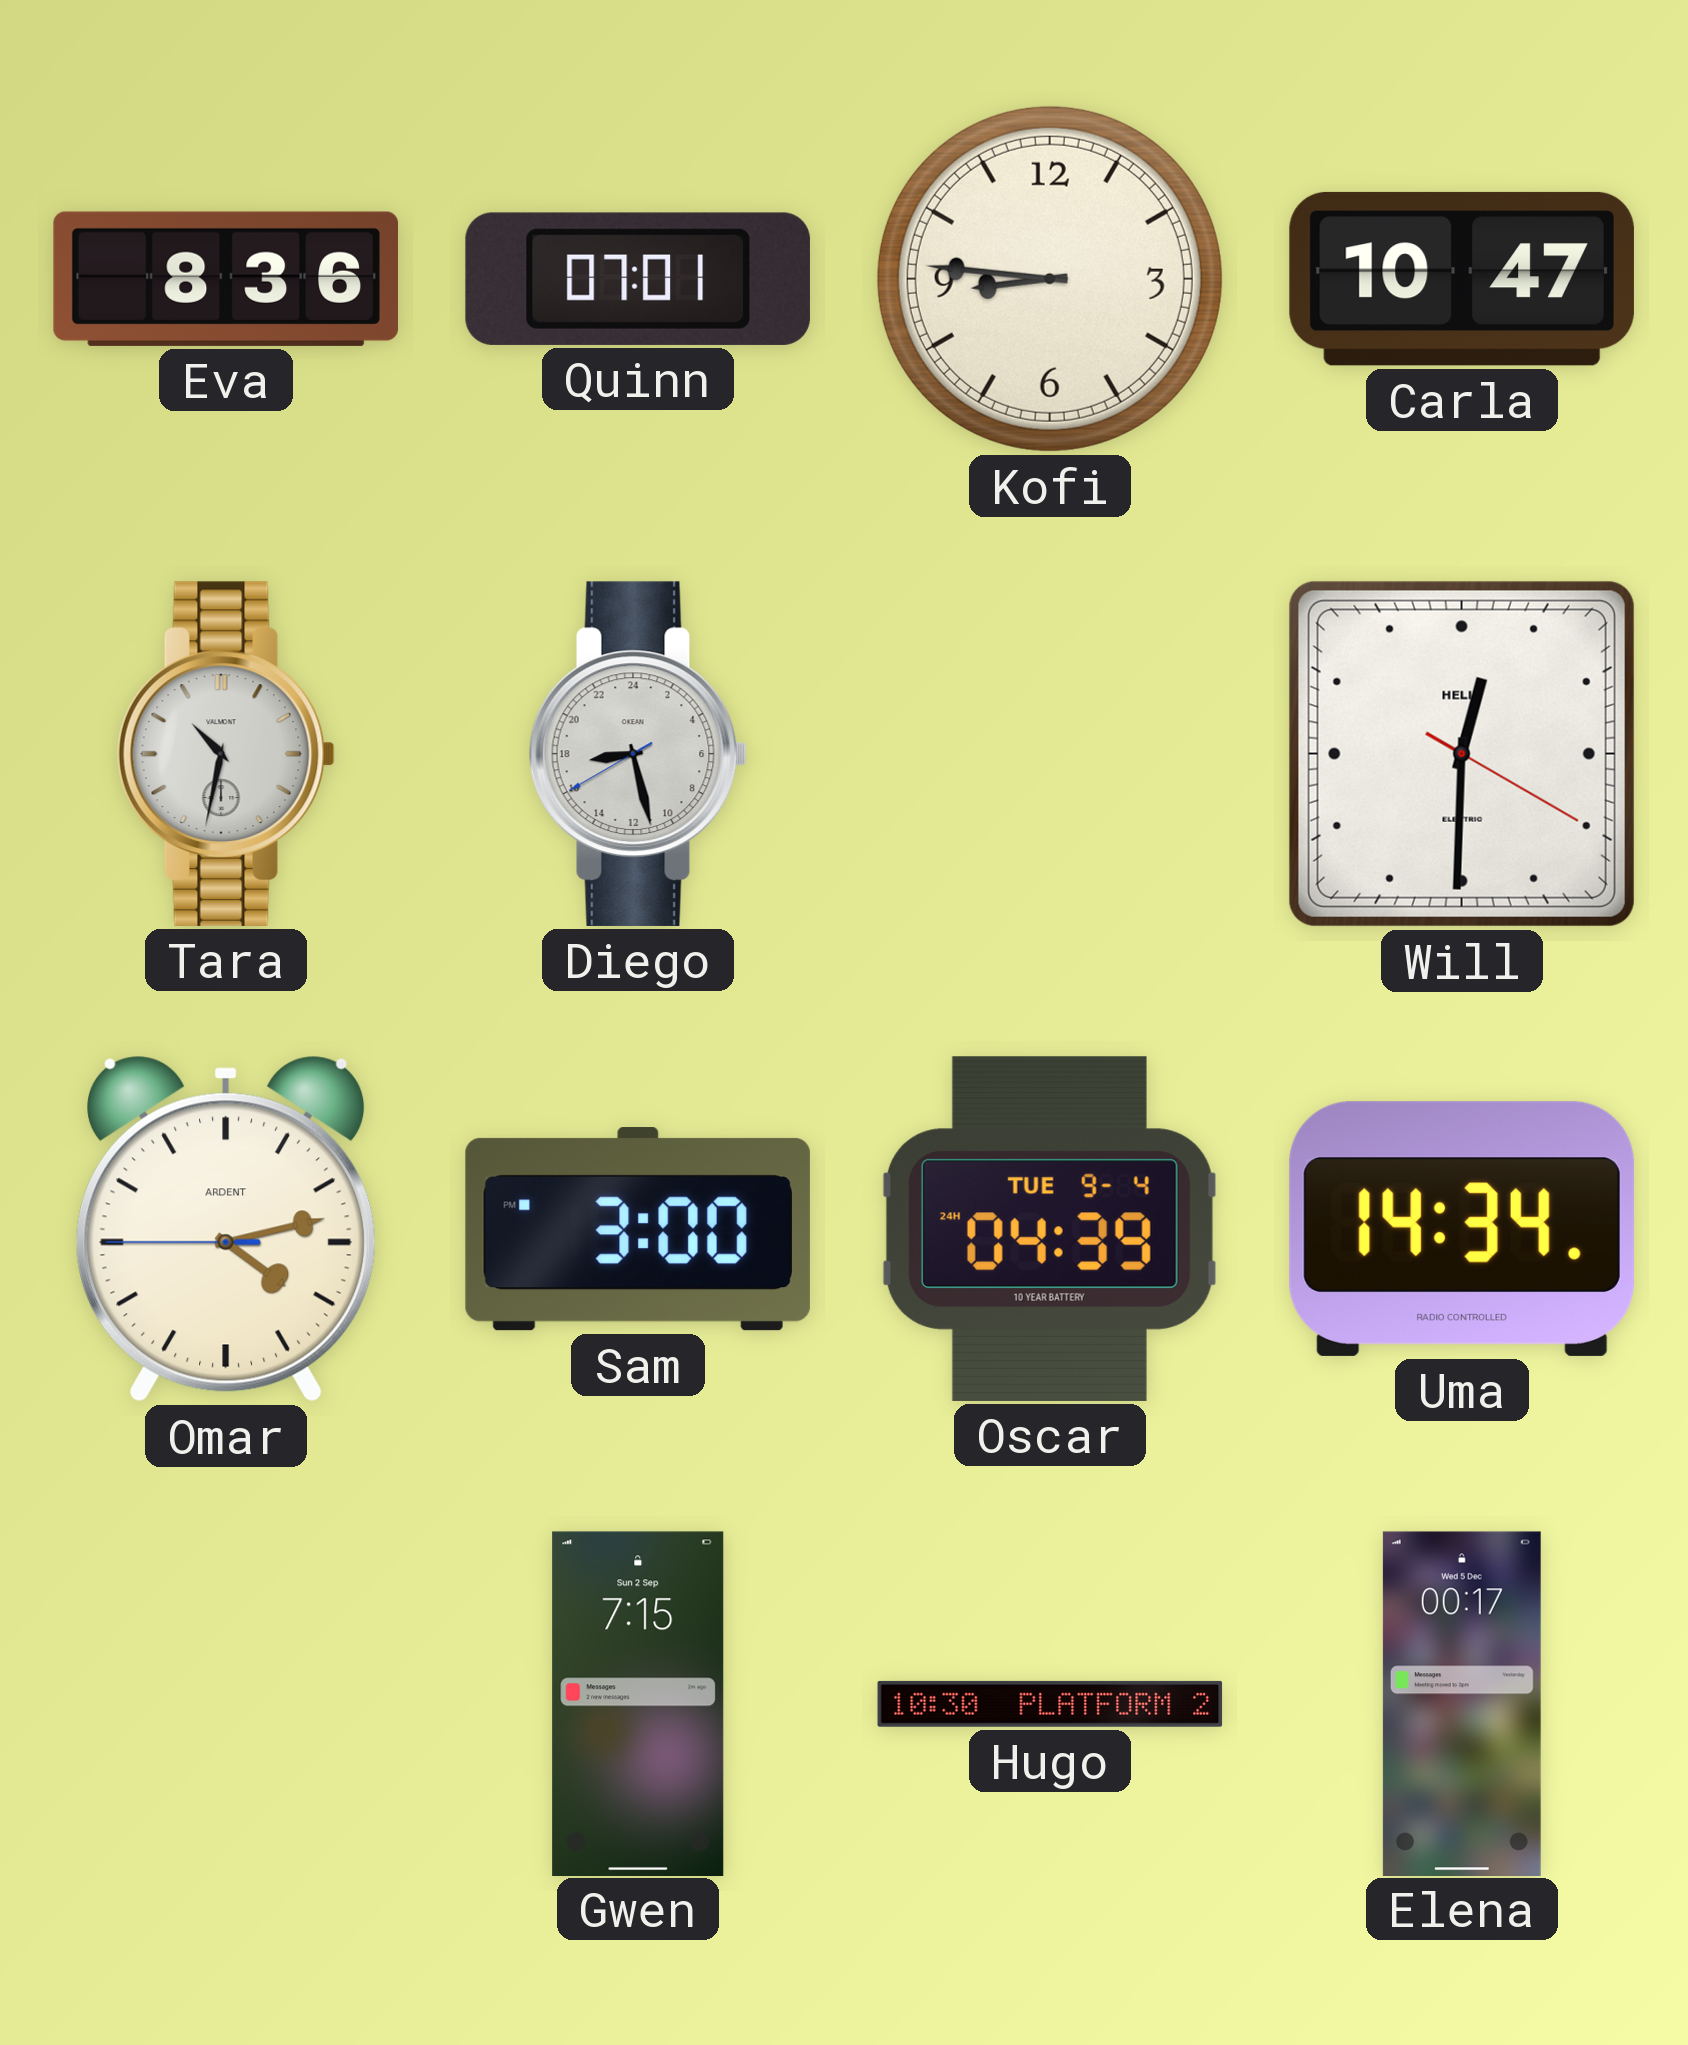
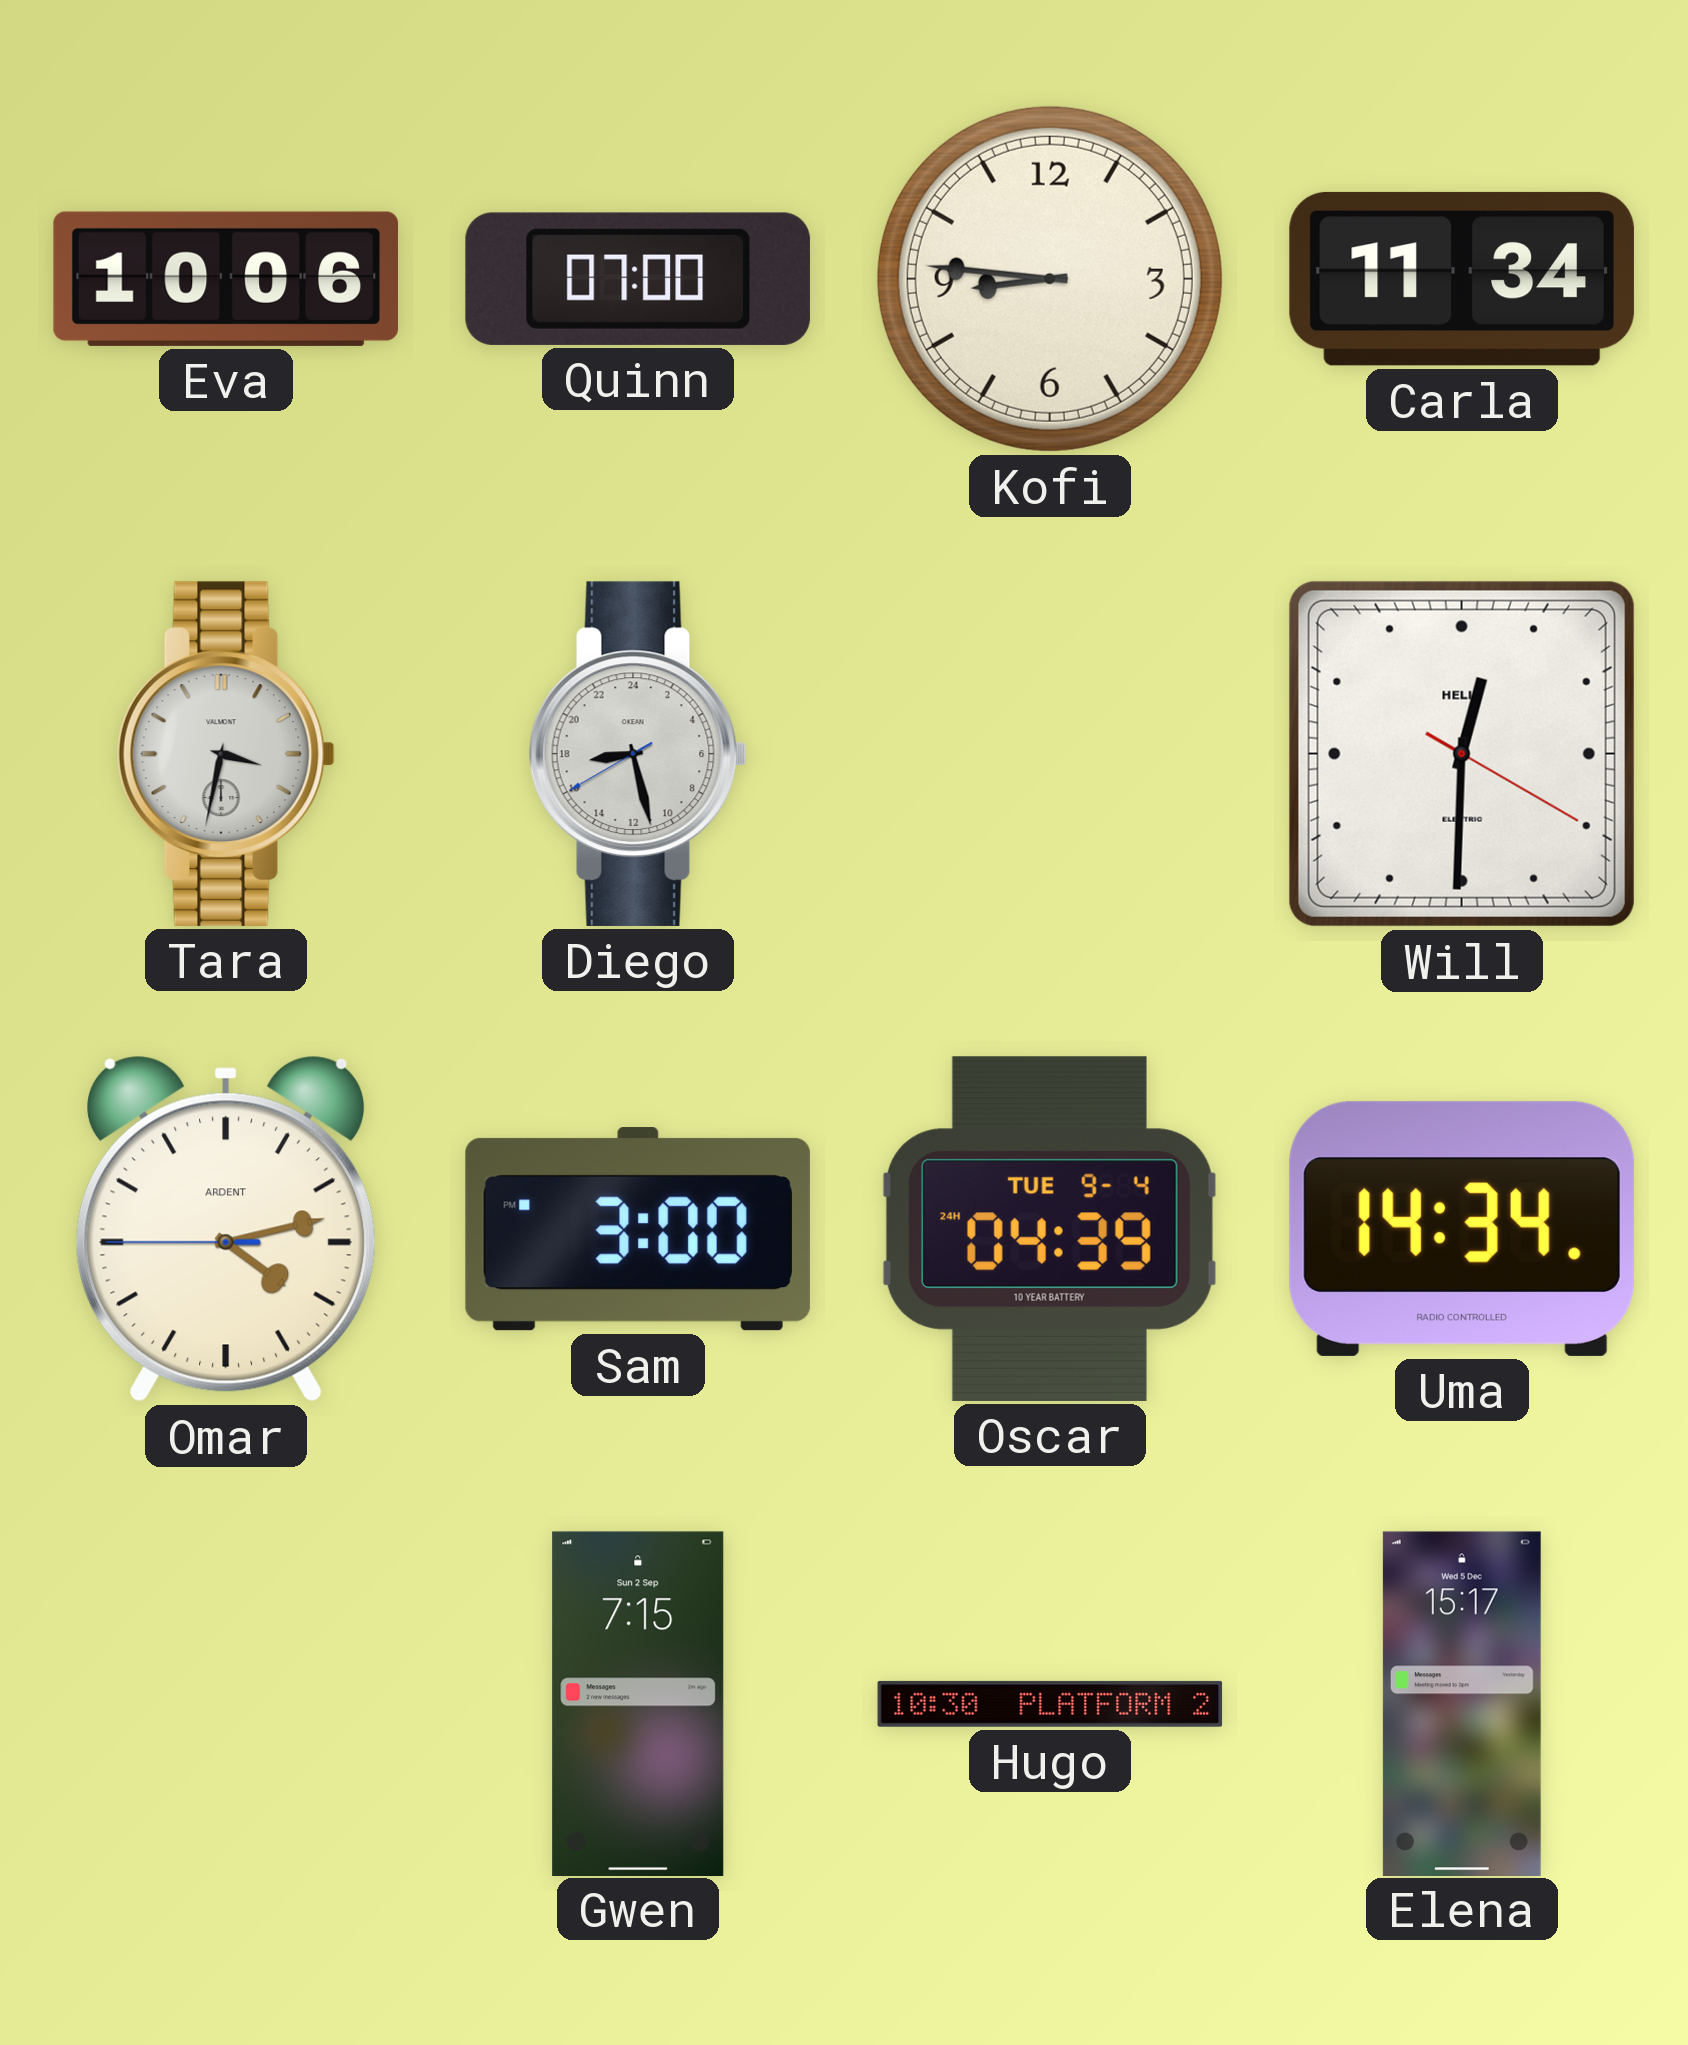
Eva: 8:36 -> 10:06
Quinn: 07:01 -> 07:00
Carla: 10:47 -> 11:34
Tara: 10:32 -> 3:32
Elena: 00:17 -> 15:17
